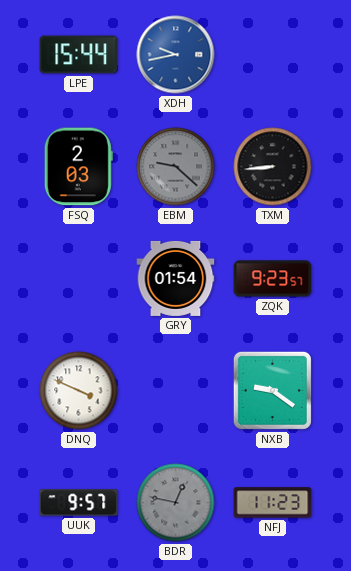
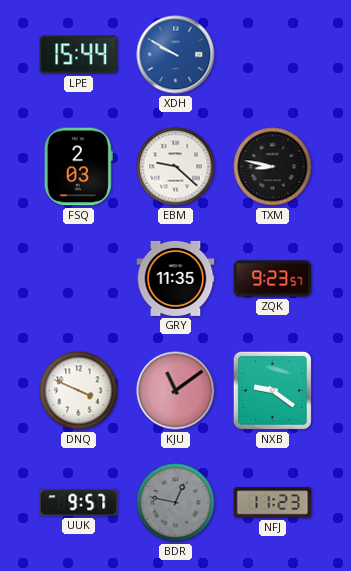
XDH: 9:43 -> 9:50
EBM dial: grey -> white
TXM: 8:44 -> 8:47
GRY: 01:54 -> 11:35
KJU: none -> 11:09
